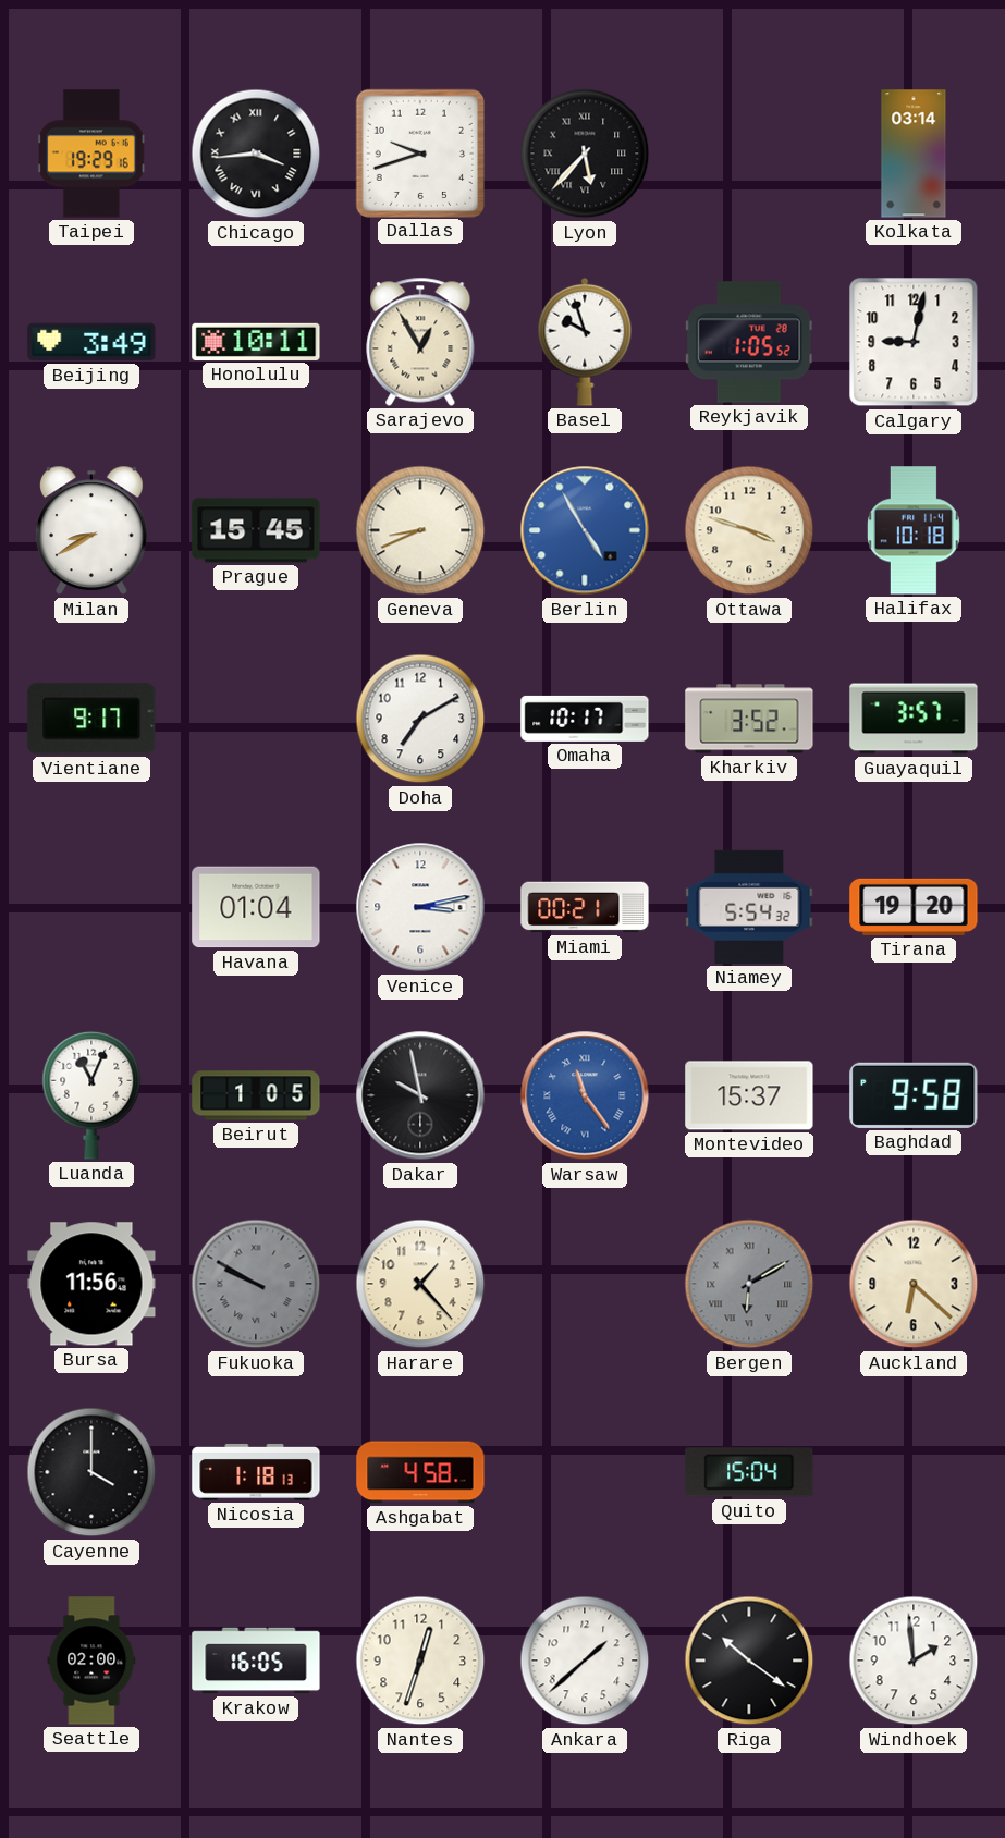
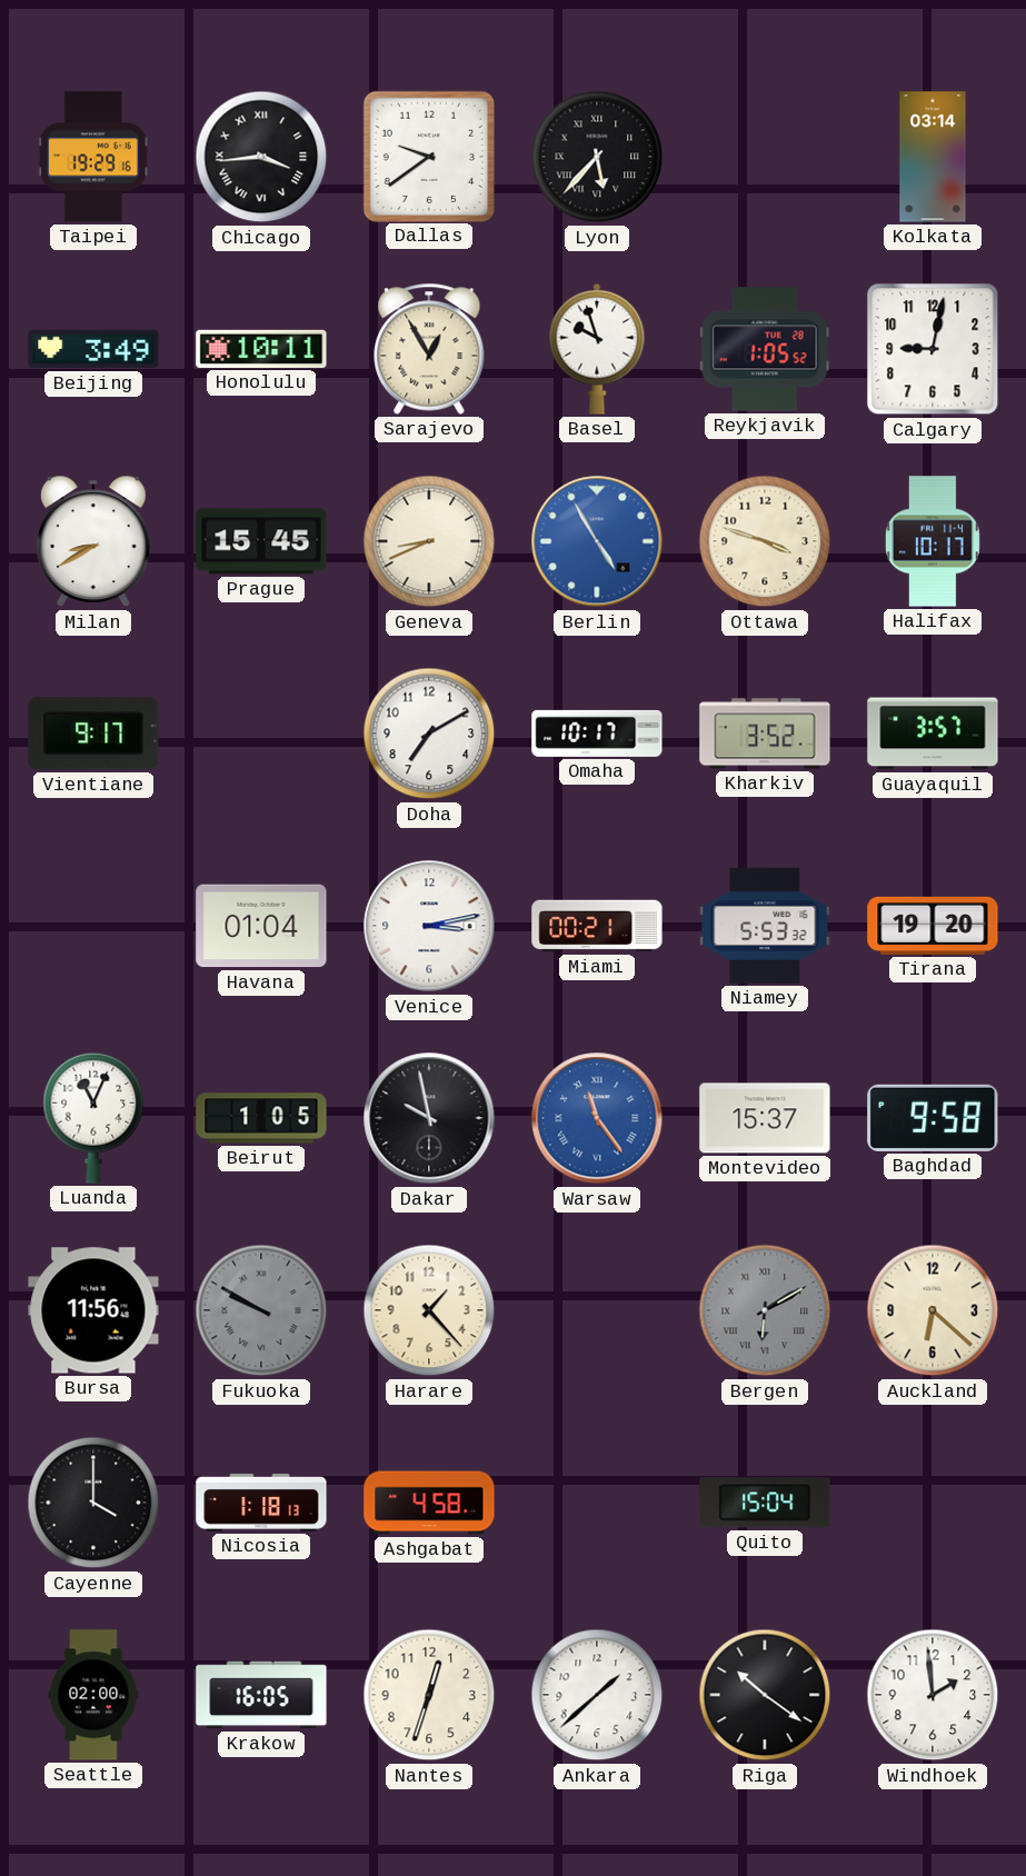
Dallas: 9:42 -> 9:39
Halifax: 10:18 -> 10:17
Niamey: 5:54 -> 5:53
